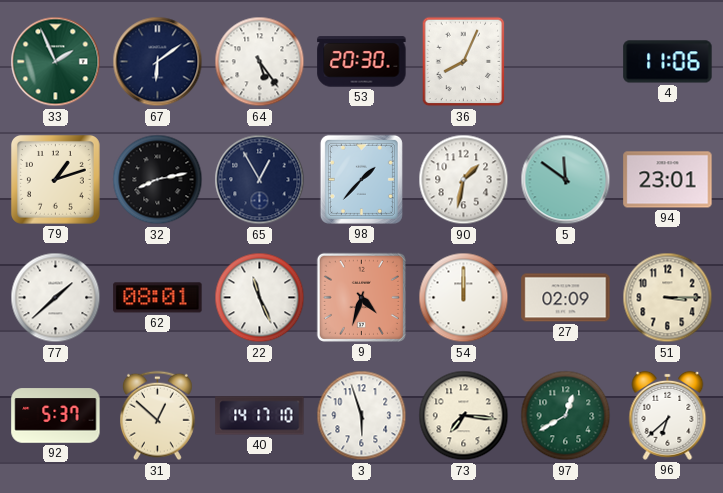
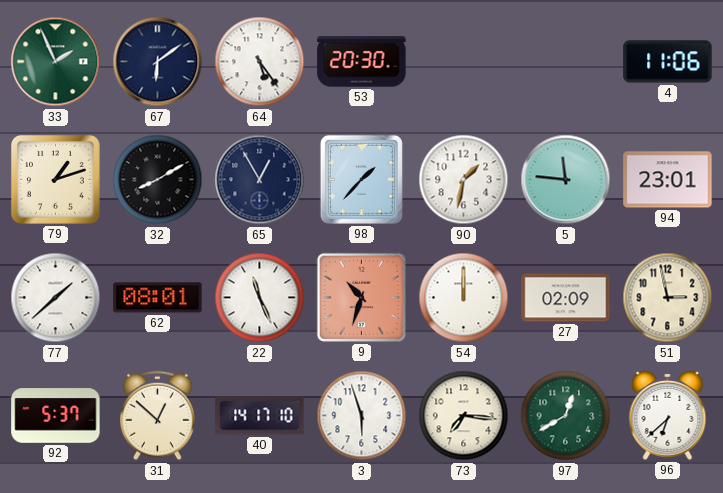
36: 8:04 -> none
32: 8:13 -> 8:10
5: 11:51 -> 11:46
9: 4:33 -> 10:33
51: 3:15 -> 2:58
